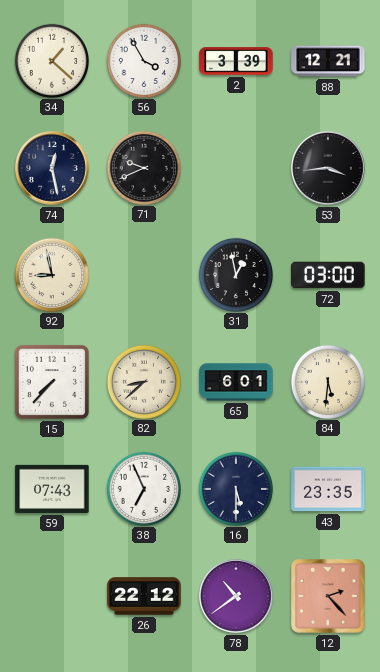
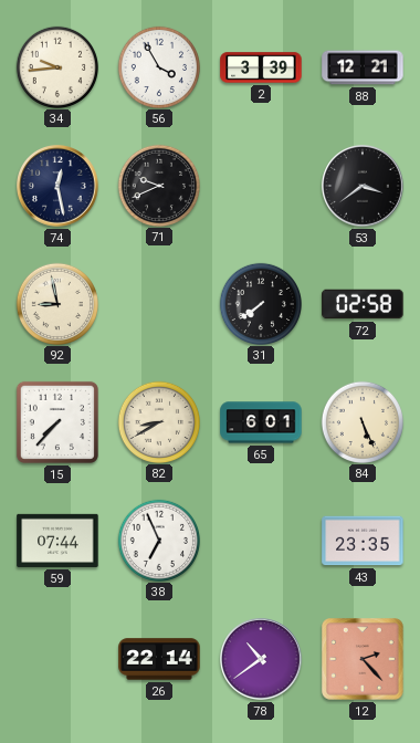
34: 1:22 -> 9:44
53: 3:44 -> 3:39
31: 12:58 -> 7:39
72: 03:00 -> 02:58
82: 8:38 -> 8:40
84: 5:31 -> 5:26
59: 07:43 -> 07:44
16: 5:30 -> none
26: 22:12 -> 22:14
